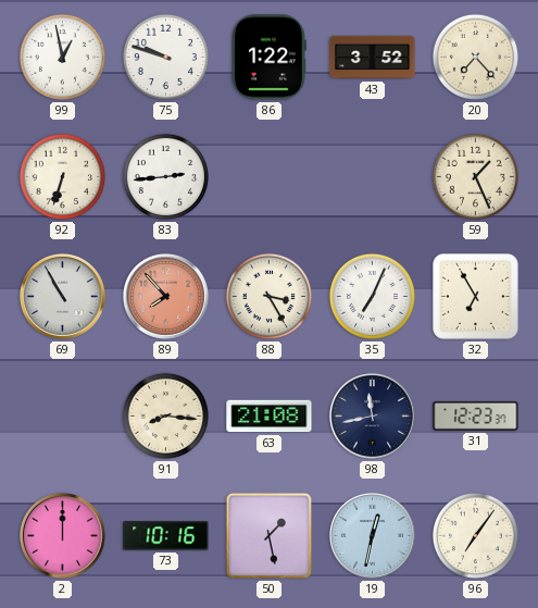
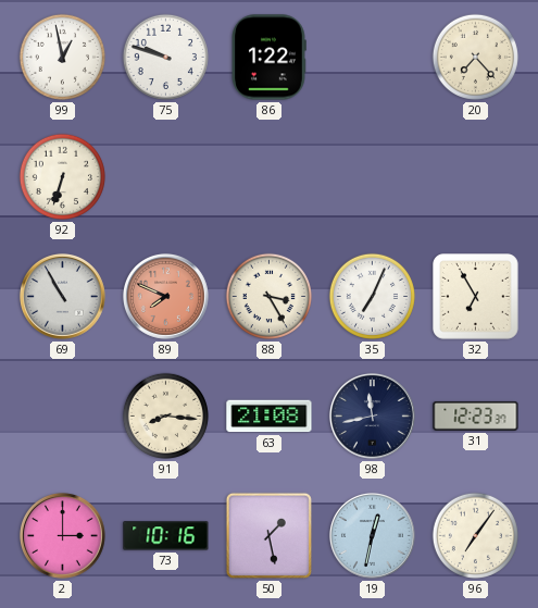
43: 3:52 -> none
83: 2:44 -> none
59: 1:26 -> none
89: 7:53 -> 7:49
2: 12:00 -> 3:00
